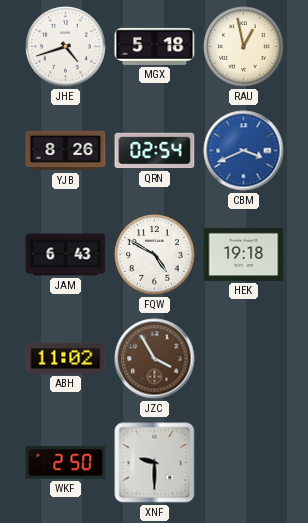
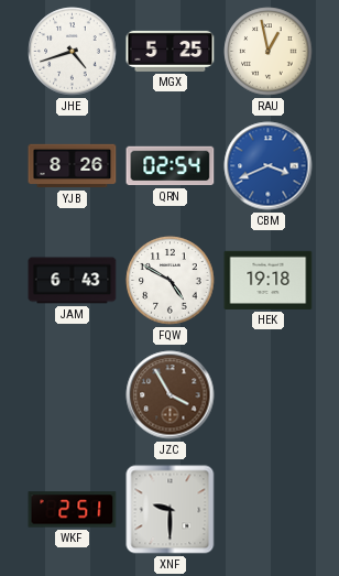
MGX: 5:18 -> 5:25
ABH: 11:02 -> none
WKF: 2:50 -> 2:51
